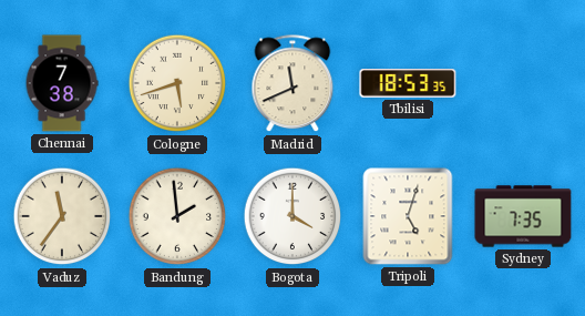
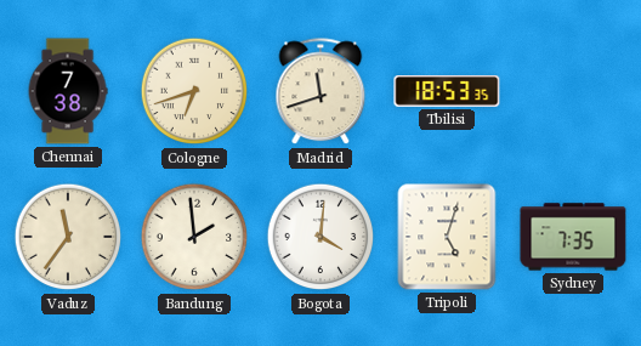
Cologne: 5:42 -> 6:42
Madrid: 11:41 -> 11:42
Bogota: 4:00 -> 4:01
